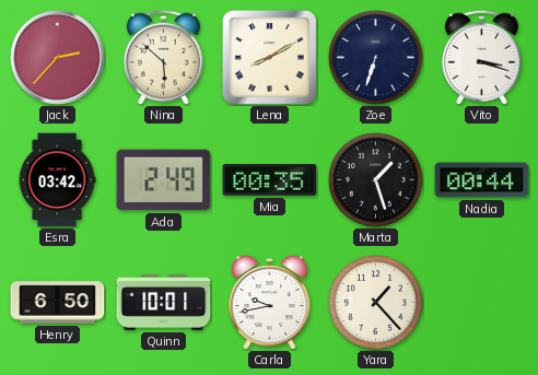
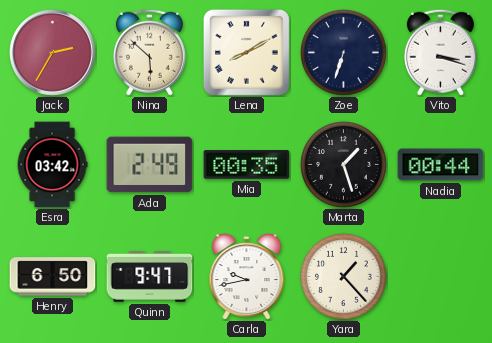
Jack: 2:37 -> 2:35
Quinn: 10:01 -> 9:47
